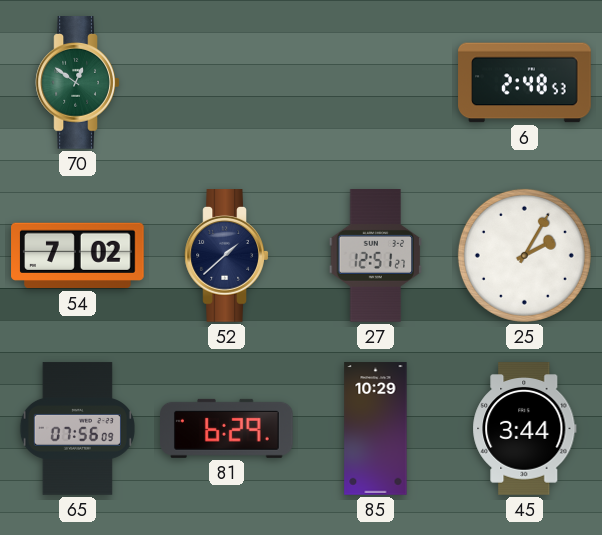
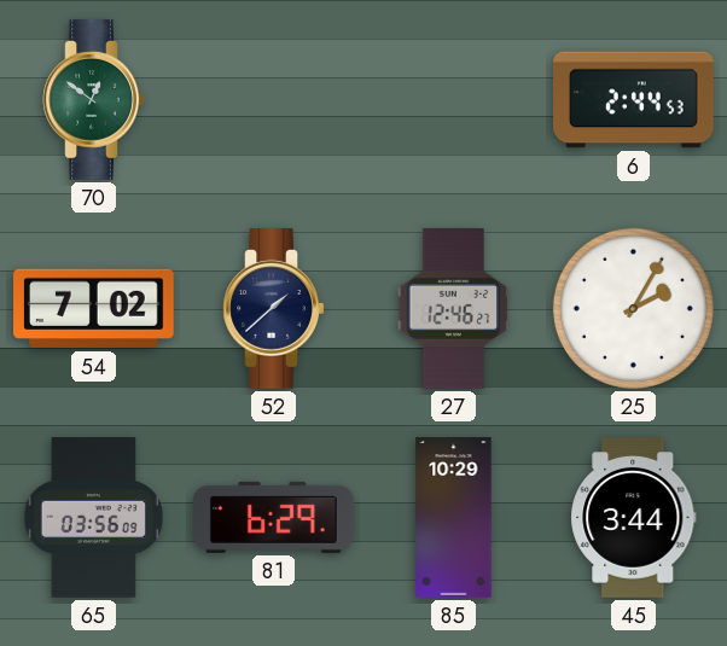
6: 2:48 -> 2:44
27: 12:51 -> 12:46
65: 07:56 -> 03:56
